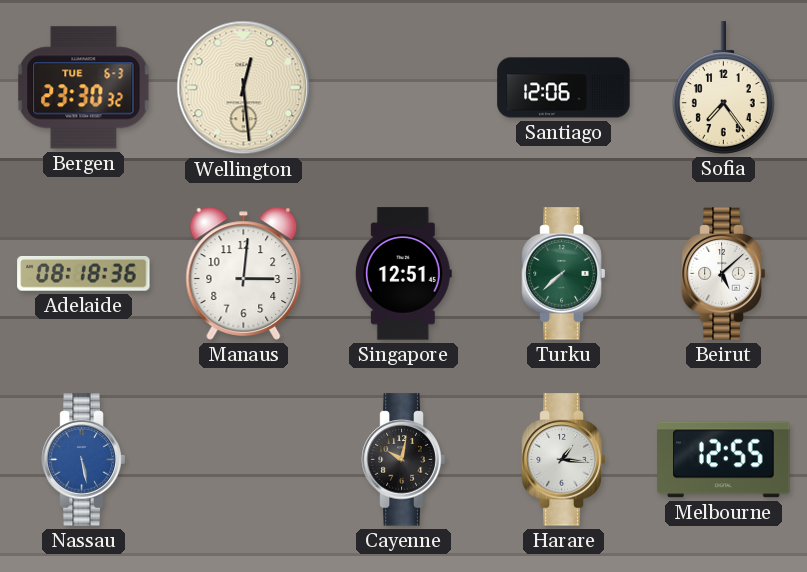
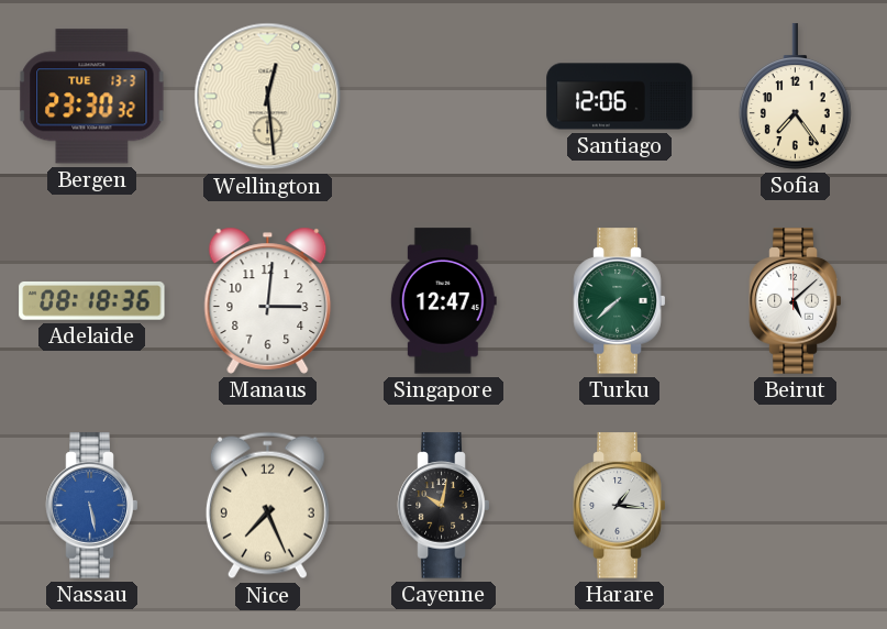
Bergen date: TUE 6-3 -> TUE 13-3
Singapore: 12:51 -> 12:47
Nice: none -> 7:26
Melbourne: 12:55 -> none
